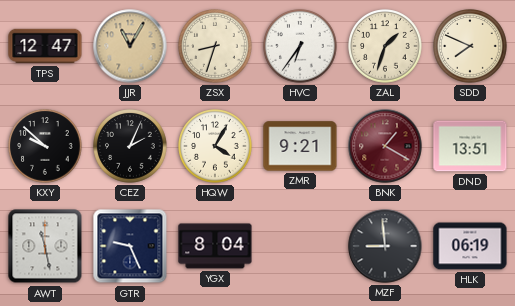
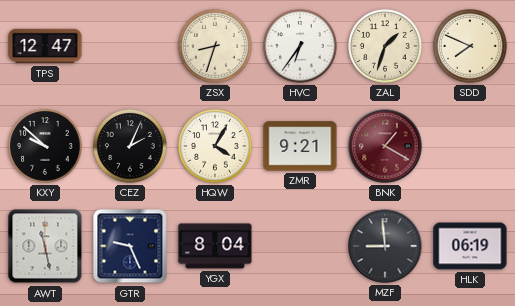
JJR: 11:05 -> none
DND: 13:51 -> none
